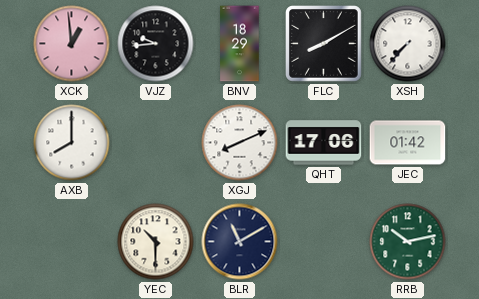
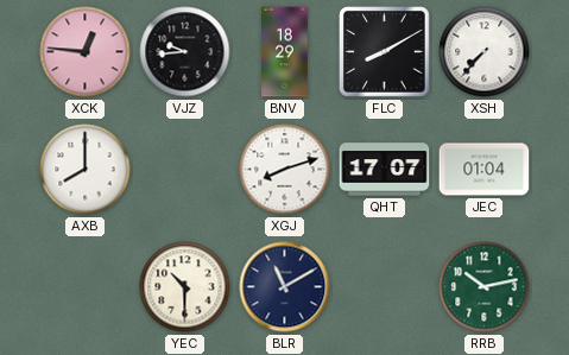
XCK: 12:59 -> 12:46
XGJ: 8:11 -> 8:12
QHT: 17:06 -> 17:07
JEC: 01:42 -> 01:04
